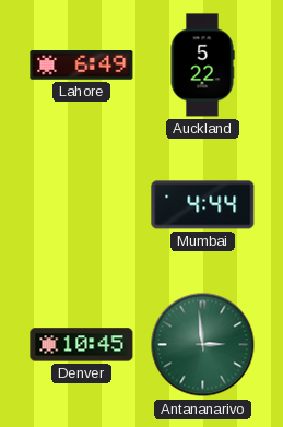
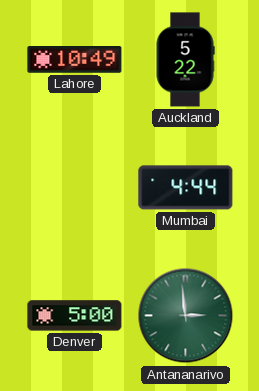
Lahore: 6:49 -> 10:49
Denver: 10:45 -> 5:00
